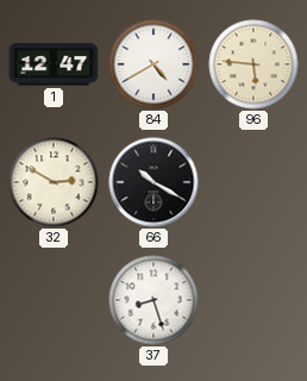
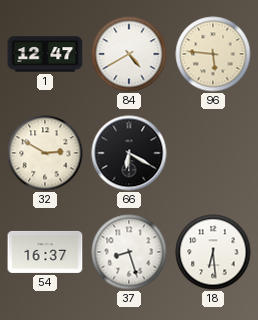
66: 10:20 -> 6:20
54: none -> 16:37
18: none -> 6:29
